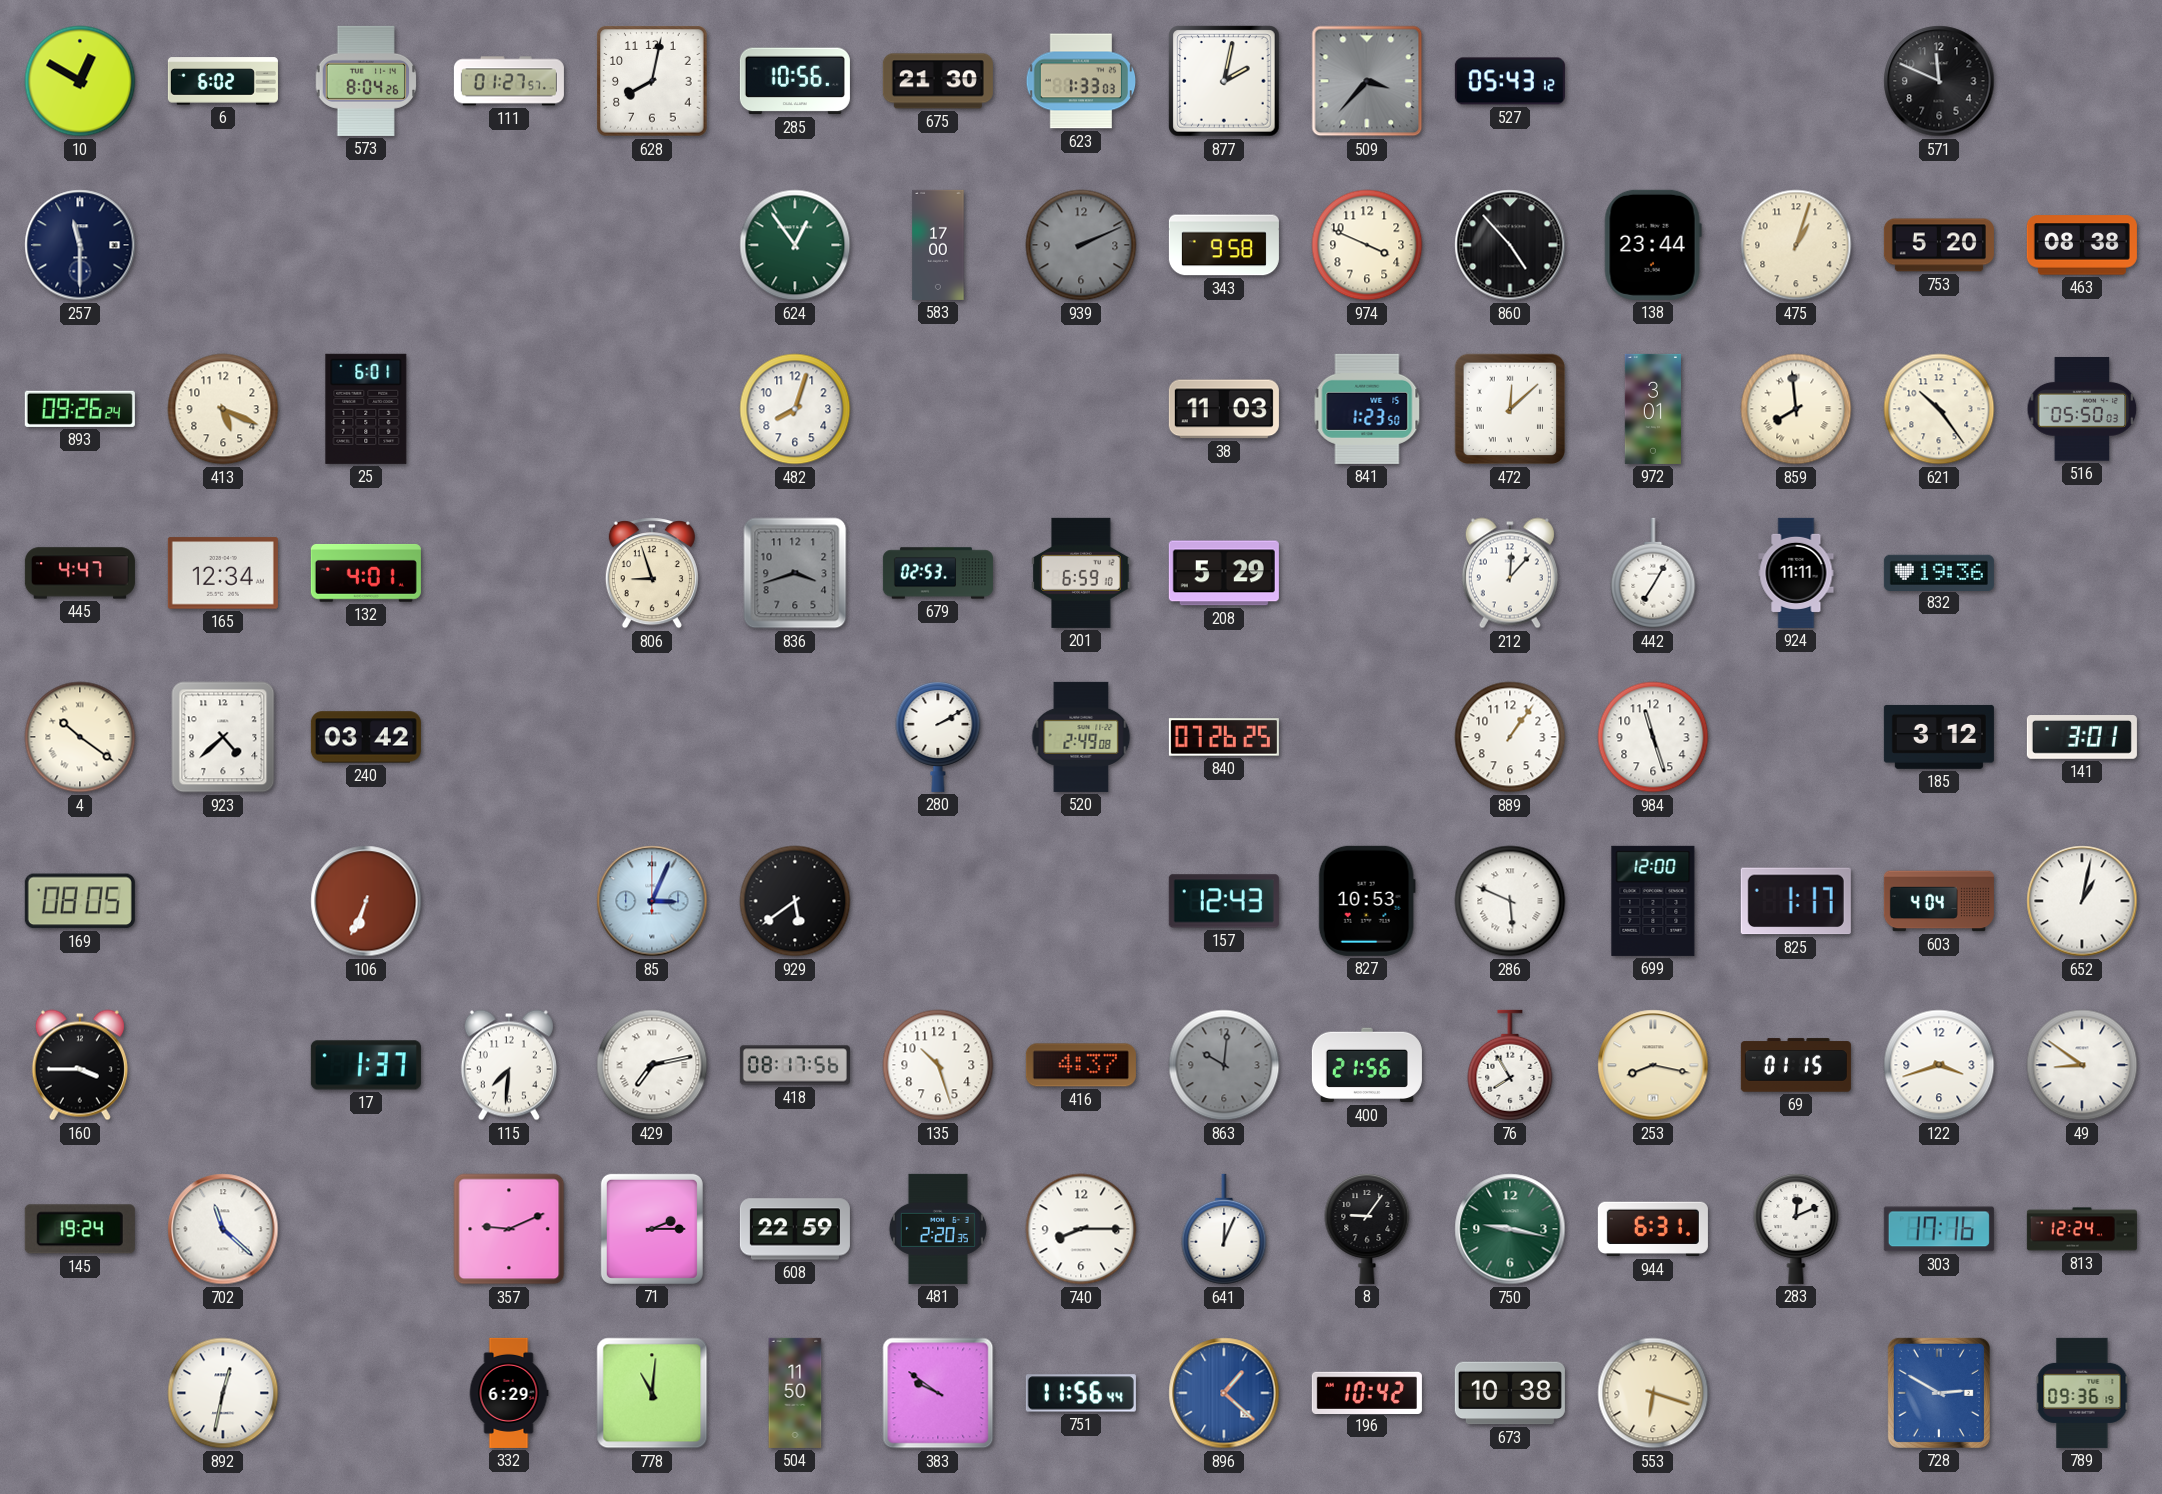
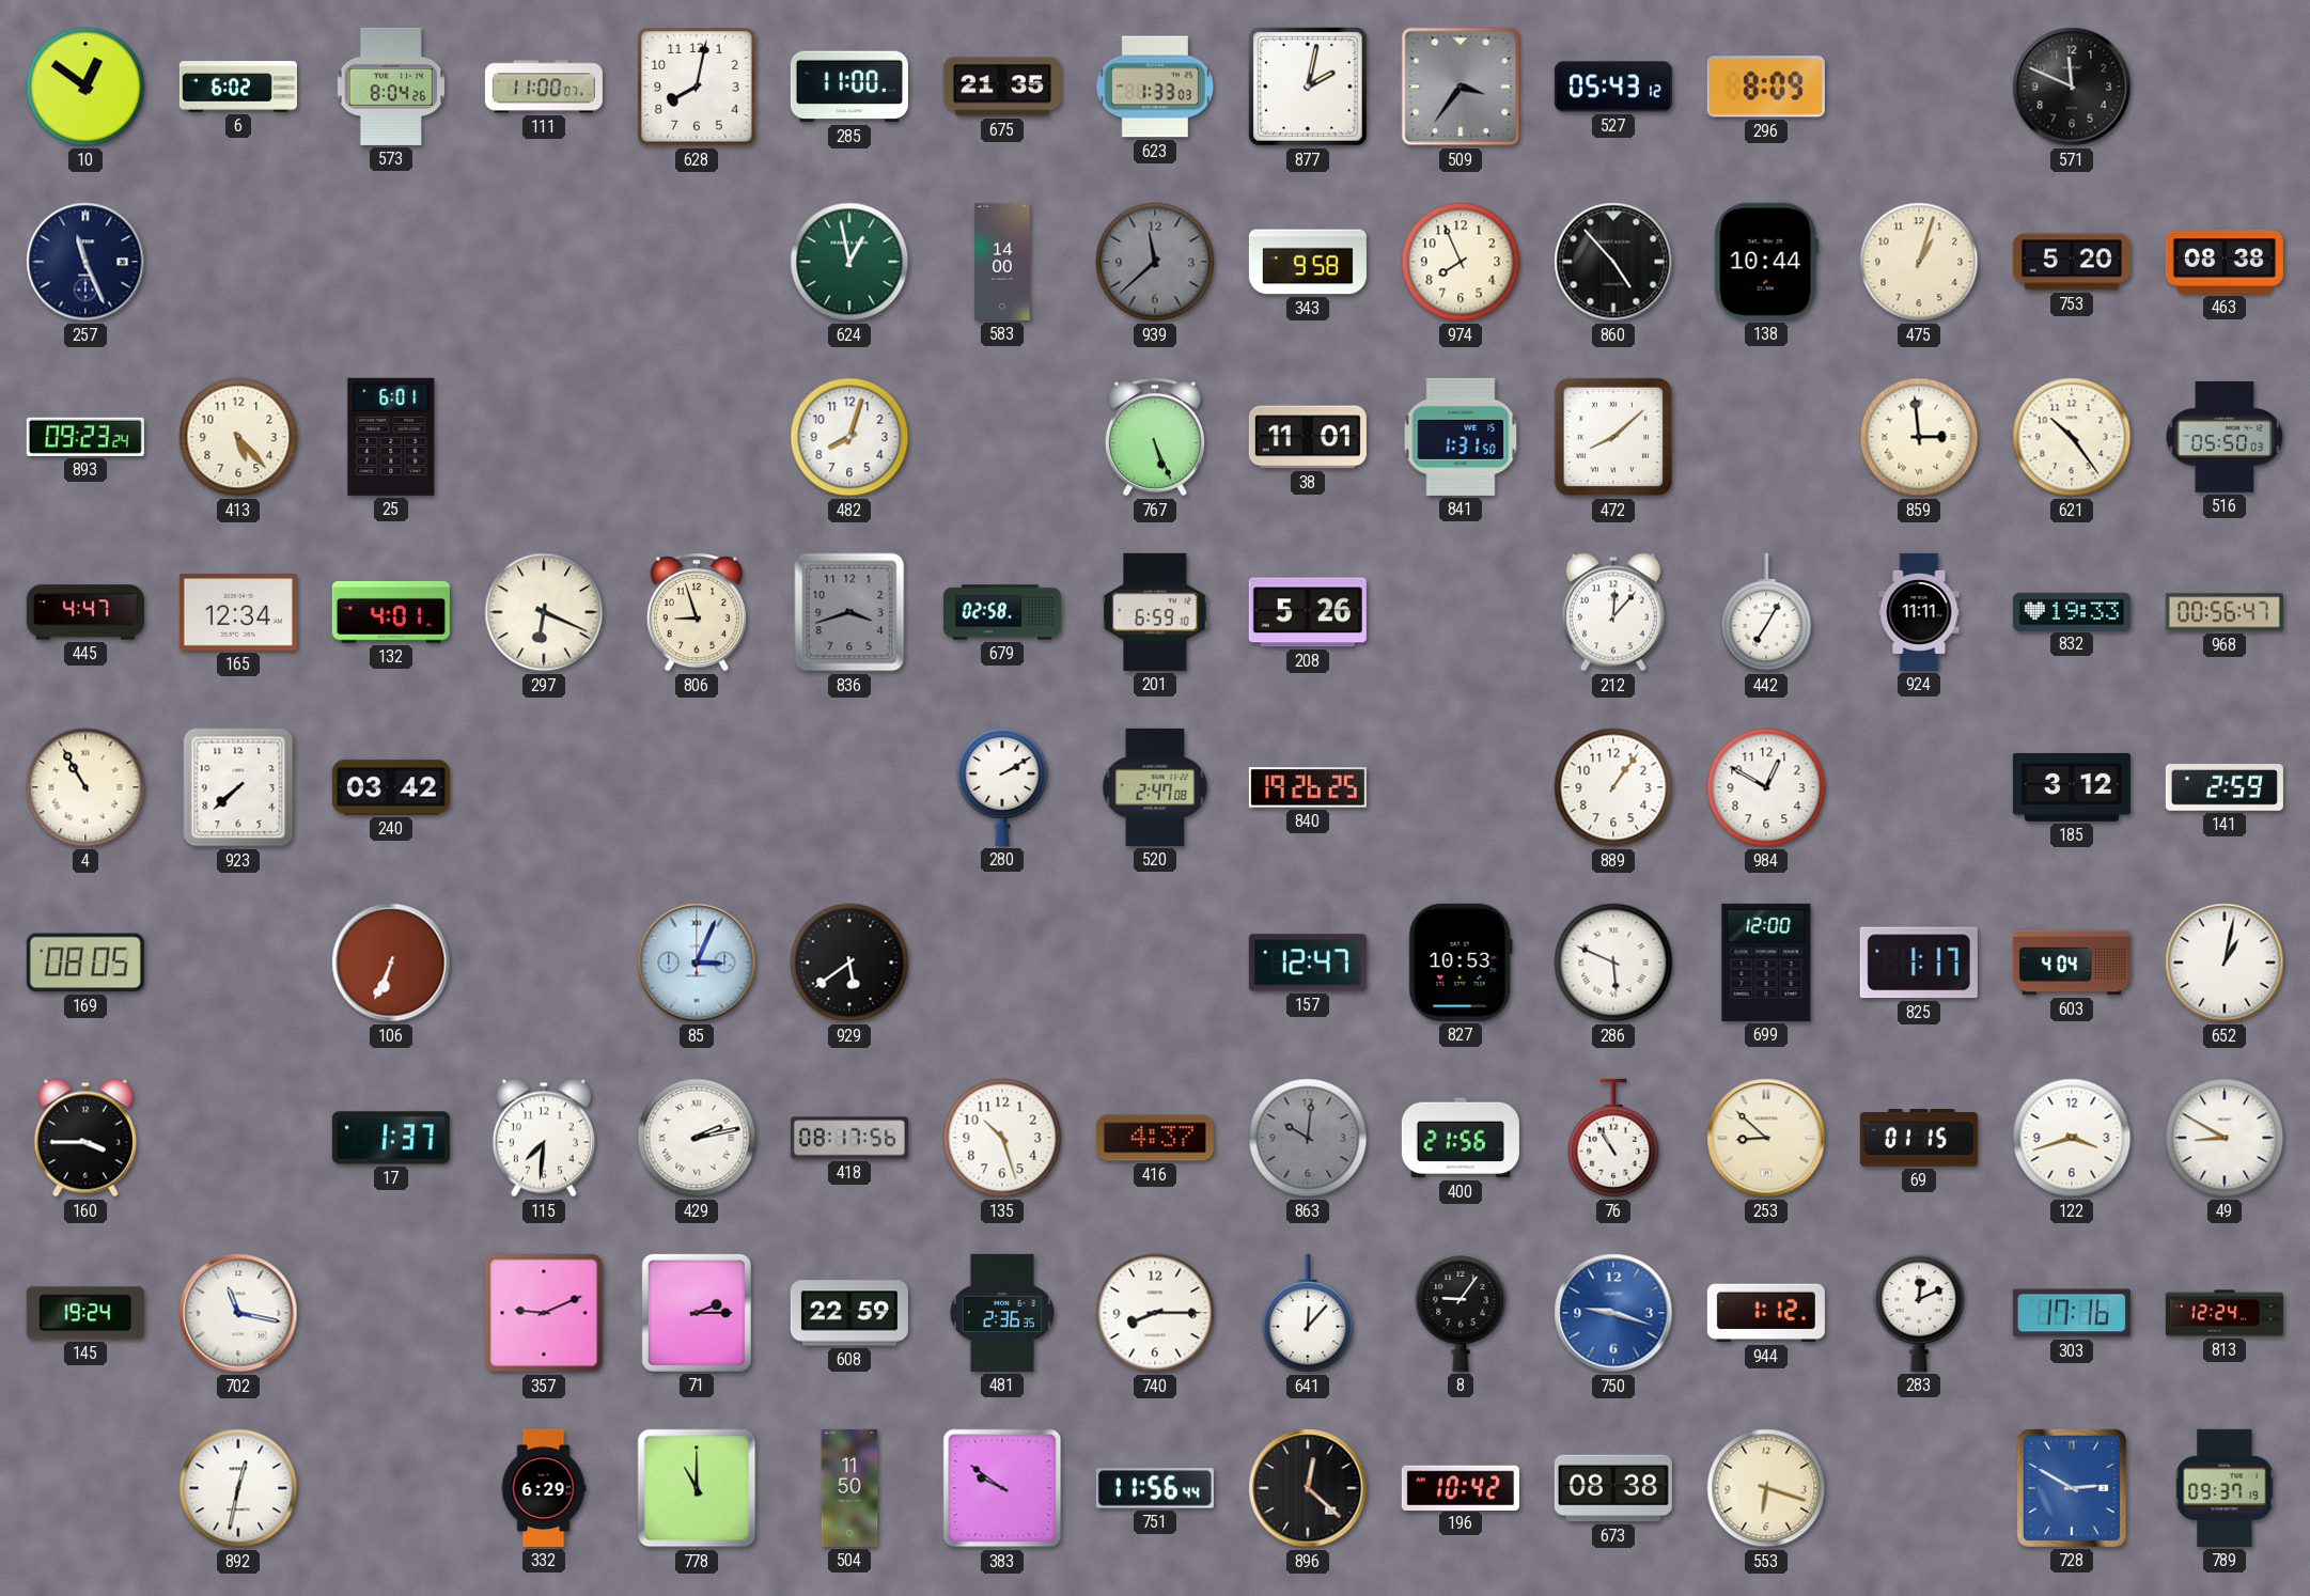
10: 12:50 -> 12:51
111: 01:27 -> 11:00
285: 10:56 -> 11:00
675: 21:30 -> 21:35
509: 3:37 -> 3:36
296: none -> 8:09
257: 11:30 -> 11:26
624: 12:54 -> 12:58
583: 17:00 -> 14:00
939: 2:11 -> 11:38
974: 3:49 -> 7:56
138: 23:44 -> 10:44
893: 09:26 -> 09:23
413: 5:19 -> 5:23
767: none -> 5:26
38: 11:03 -> 11:01
841: 1:23 -> 1:31
472: 12:08 -> 8:08
972: 3:01 -> none
859: 7:59 -> 2:59
297: none -> 6:19
679: 02:53 -> 02:58
208: 5:29 -> 5:26
832: 19:36 -> 19:33
968: none -> 00:56
4: 10:21 -> 10:55
923: 4:38 -> 7:38
520: 2:49 -> 2:47
840: 07:26 -> 19:26
984: 11:27 -> 12:50
141: 3:01 -> 2:59
157: 12:43 -> 12:47
429: 7:13 -> 2:13
76: 7:55 -> 10:55
253: 8:17 -> 8:52
49: 8:51 -> 8:50
702: 11:22 -> 11:17
481: 2:20 -> 2:36
641: 12:04 -> 12:07
750: 9:17 -> 9:18
750 dial: green -> blue
944: 6:31 -> 1:12
778: 11:01 -> 11:00
896: 1:22 -> 12:22
896 dial: blue -> black
673: 10:38 -> 08:38
789: 09:36 -> 09:37
